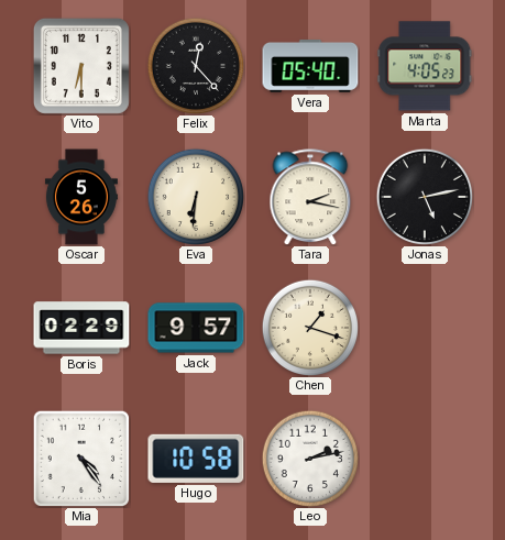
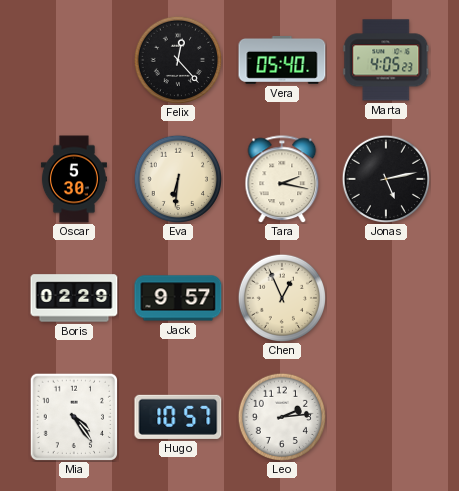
Vito: 6:30 -> none
Oscar: 5:26 -> 5:30
Chen: 1:18 -> 12:56
Hugo: 10:58 -> 10:57
Leo: 2:13 -> 2:14
